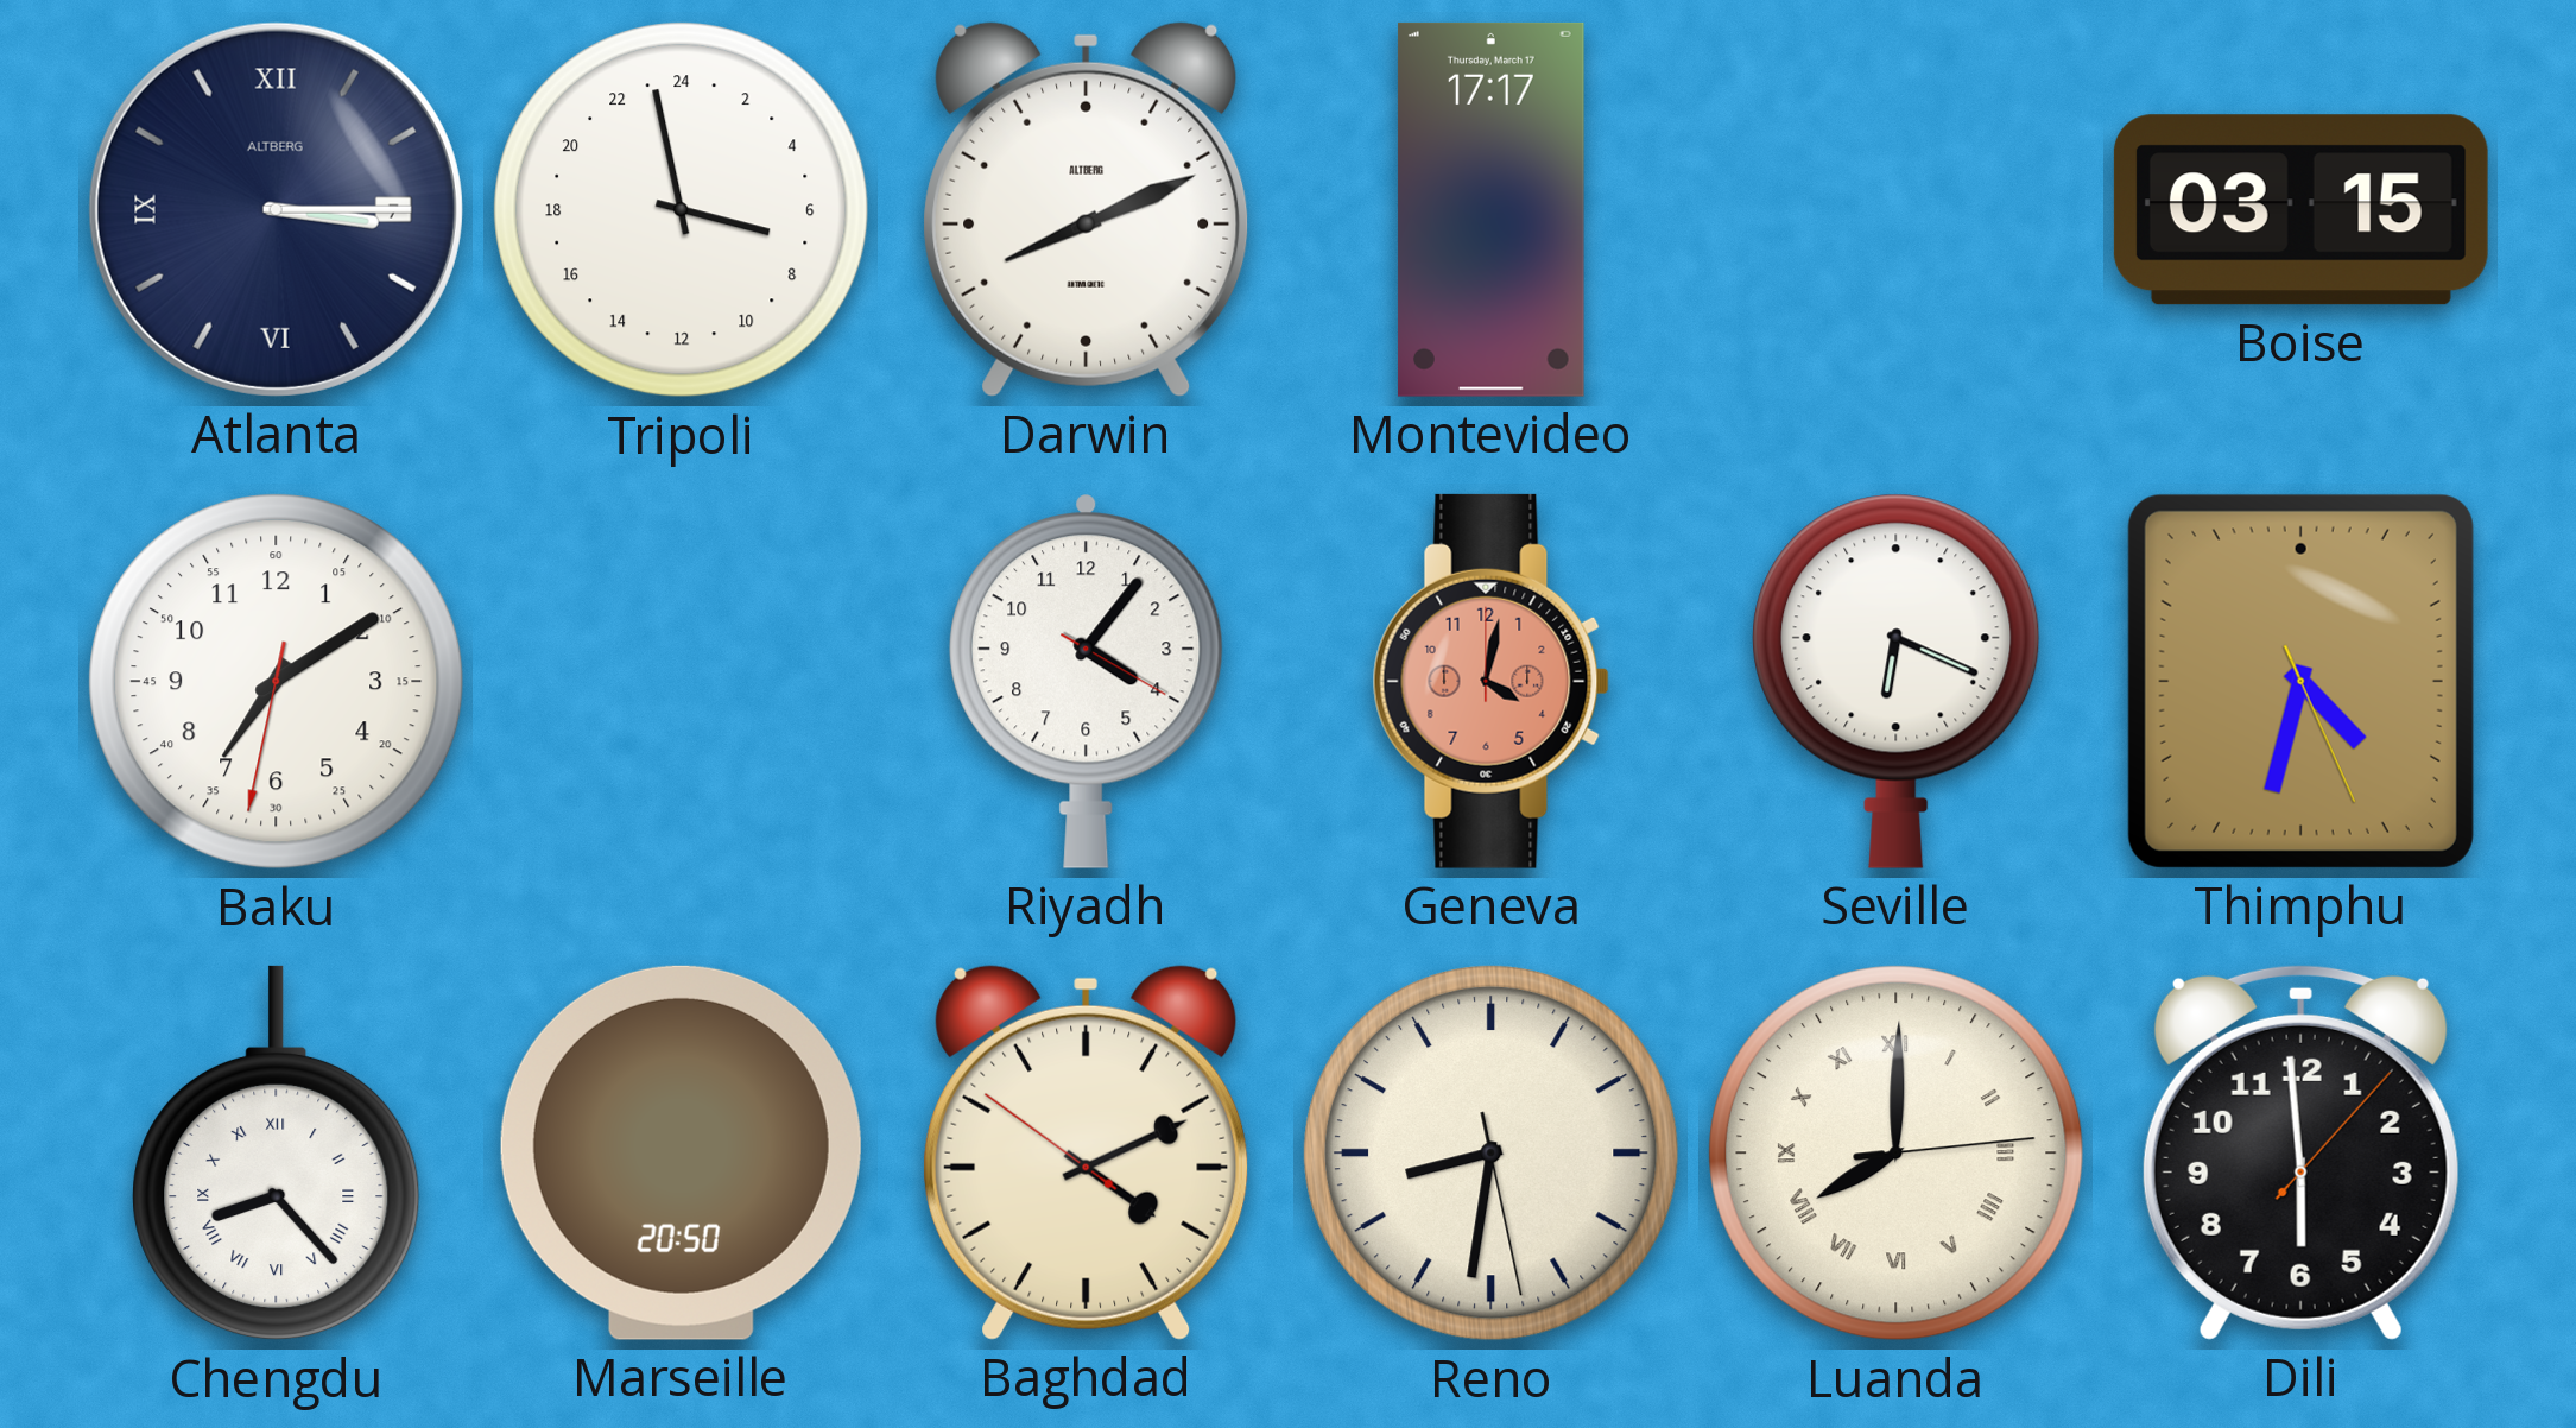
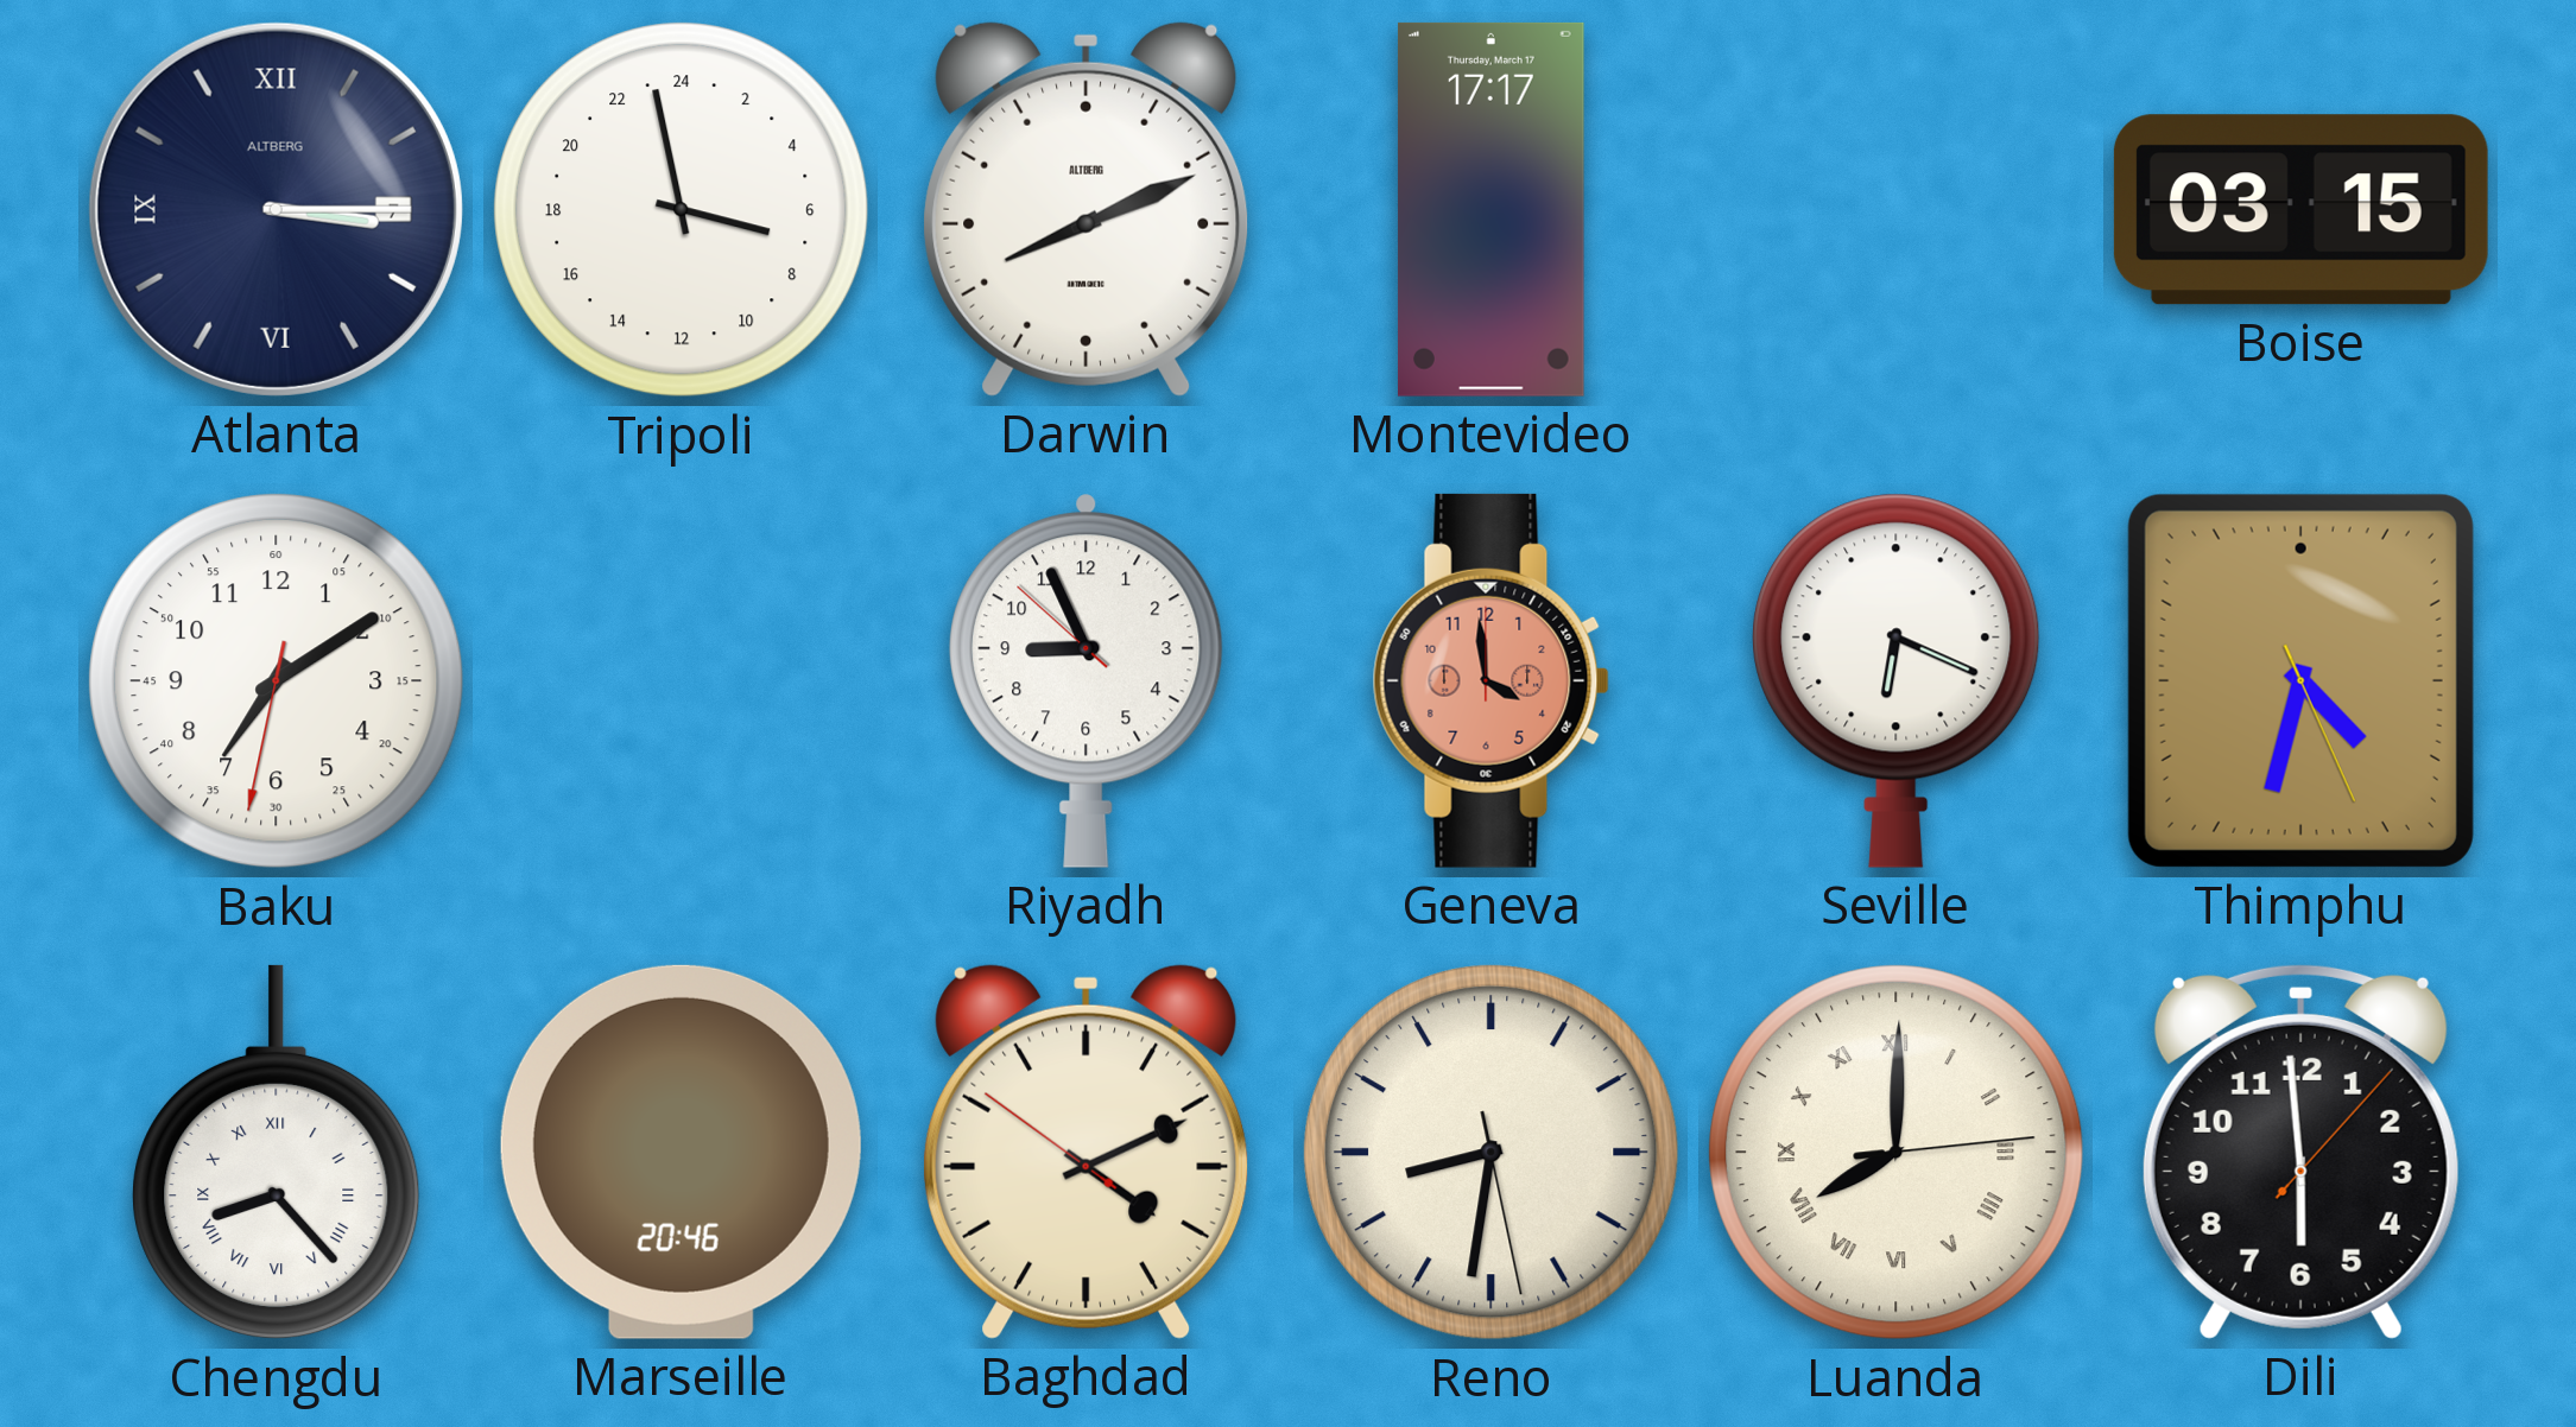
Riyadh: 4:06 -> 8:55
Geneva: 4:02 -> 3:59
Marseille: 20:50 -> 20:46
